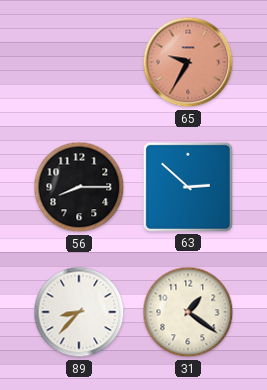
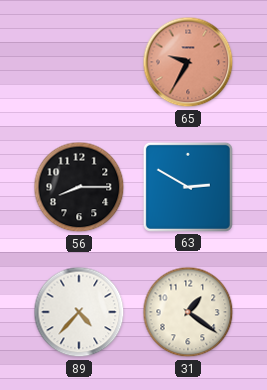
63: 2:52 -> 2:50
89: 8:37 -> 4:37
